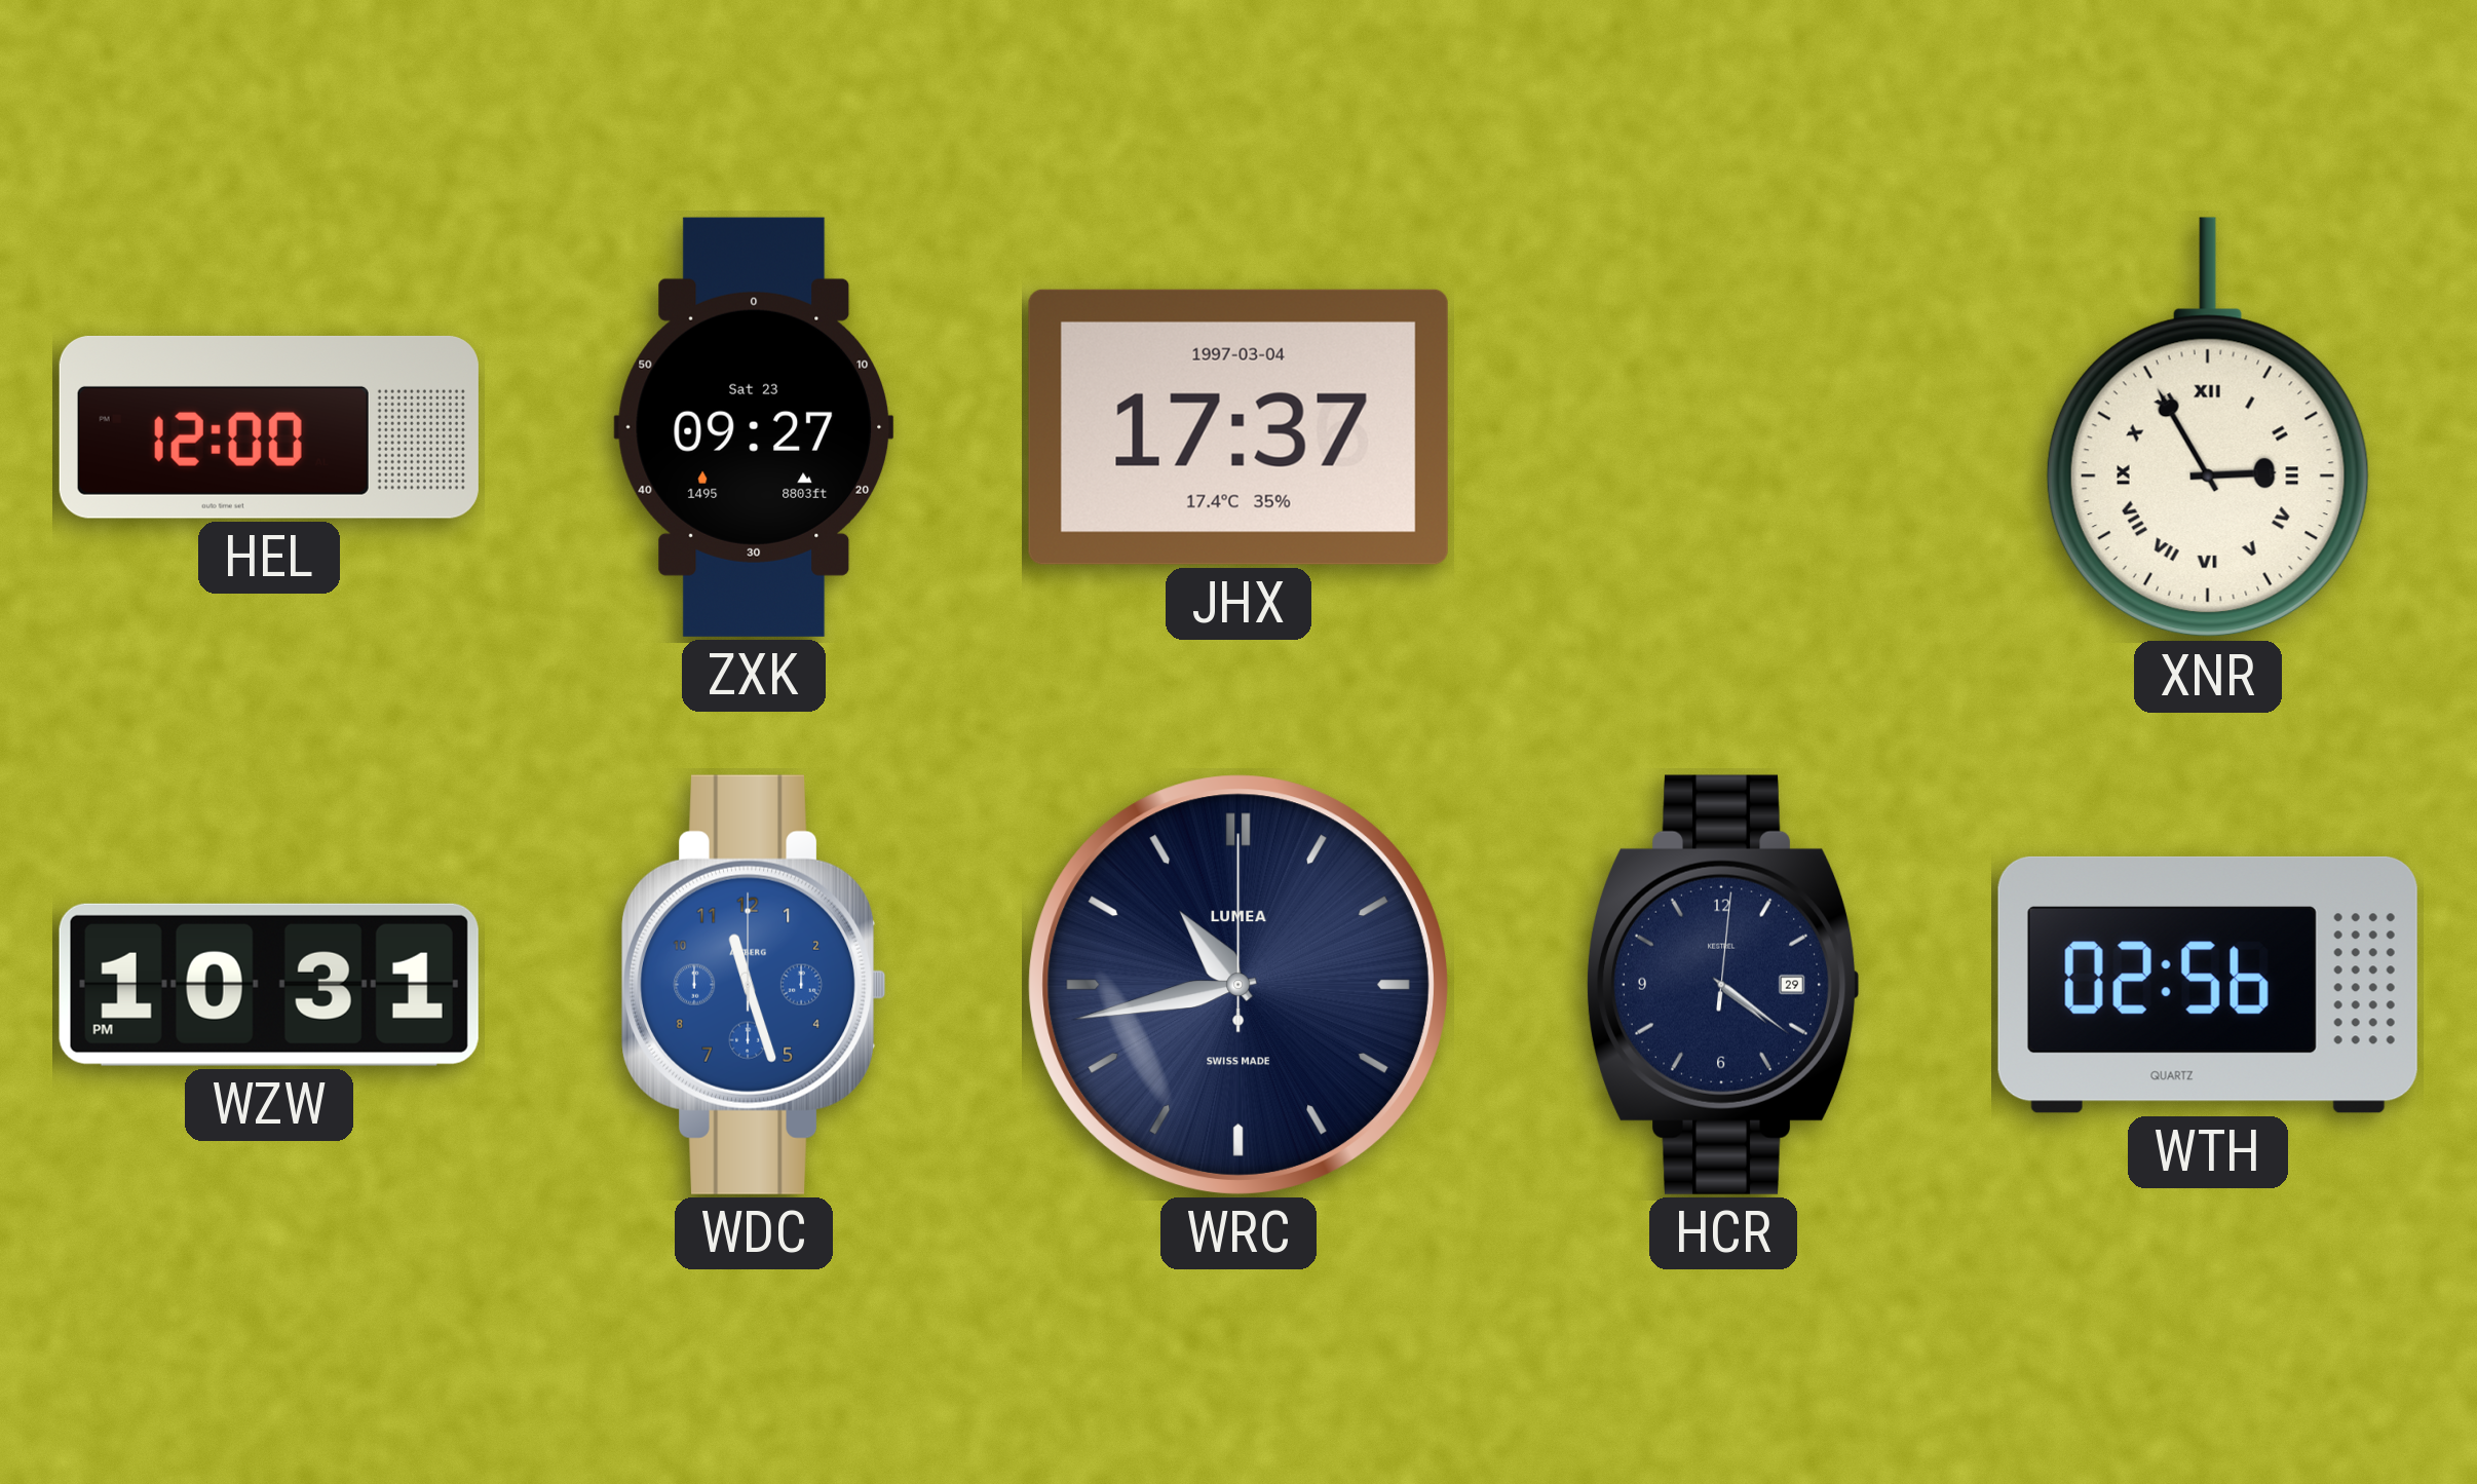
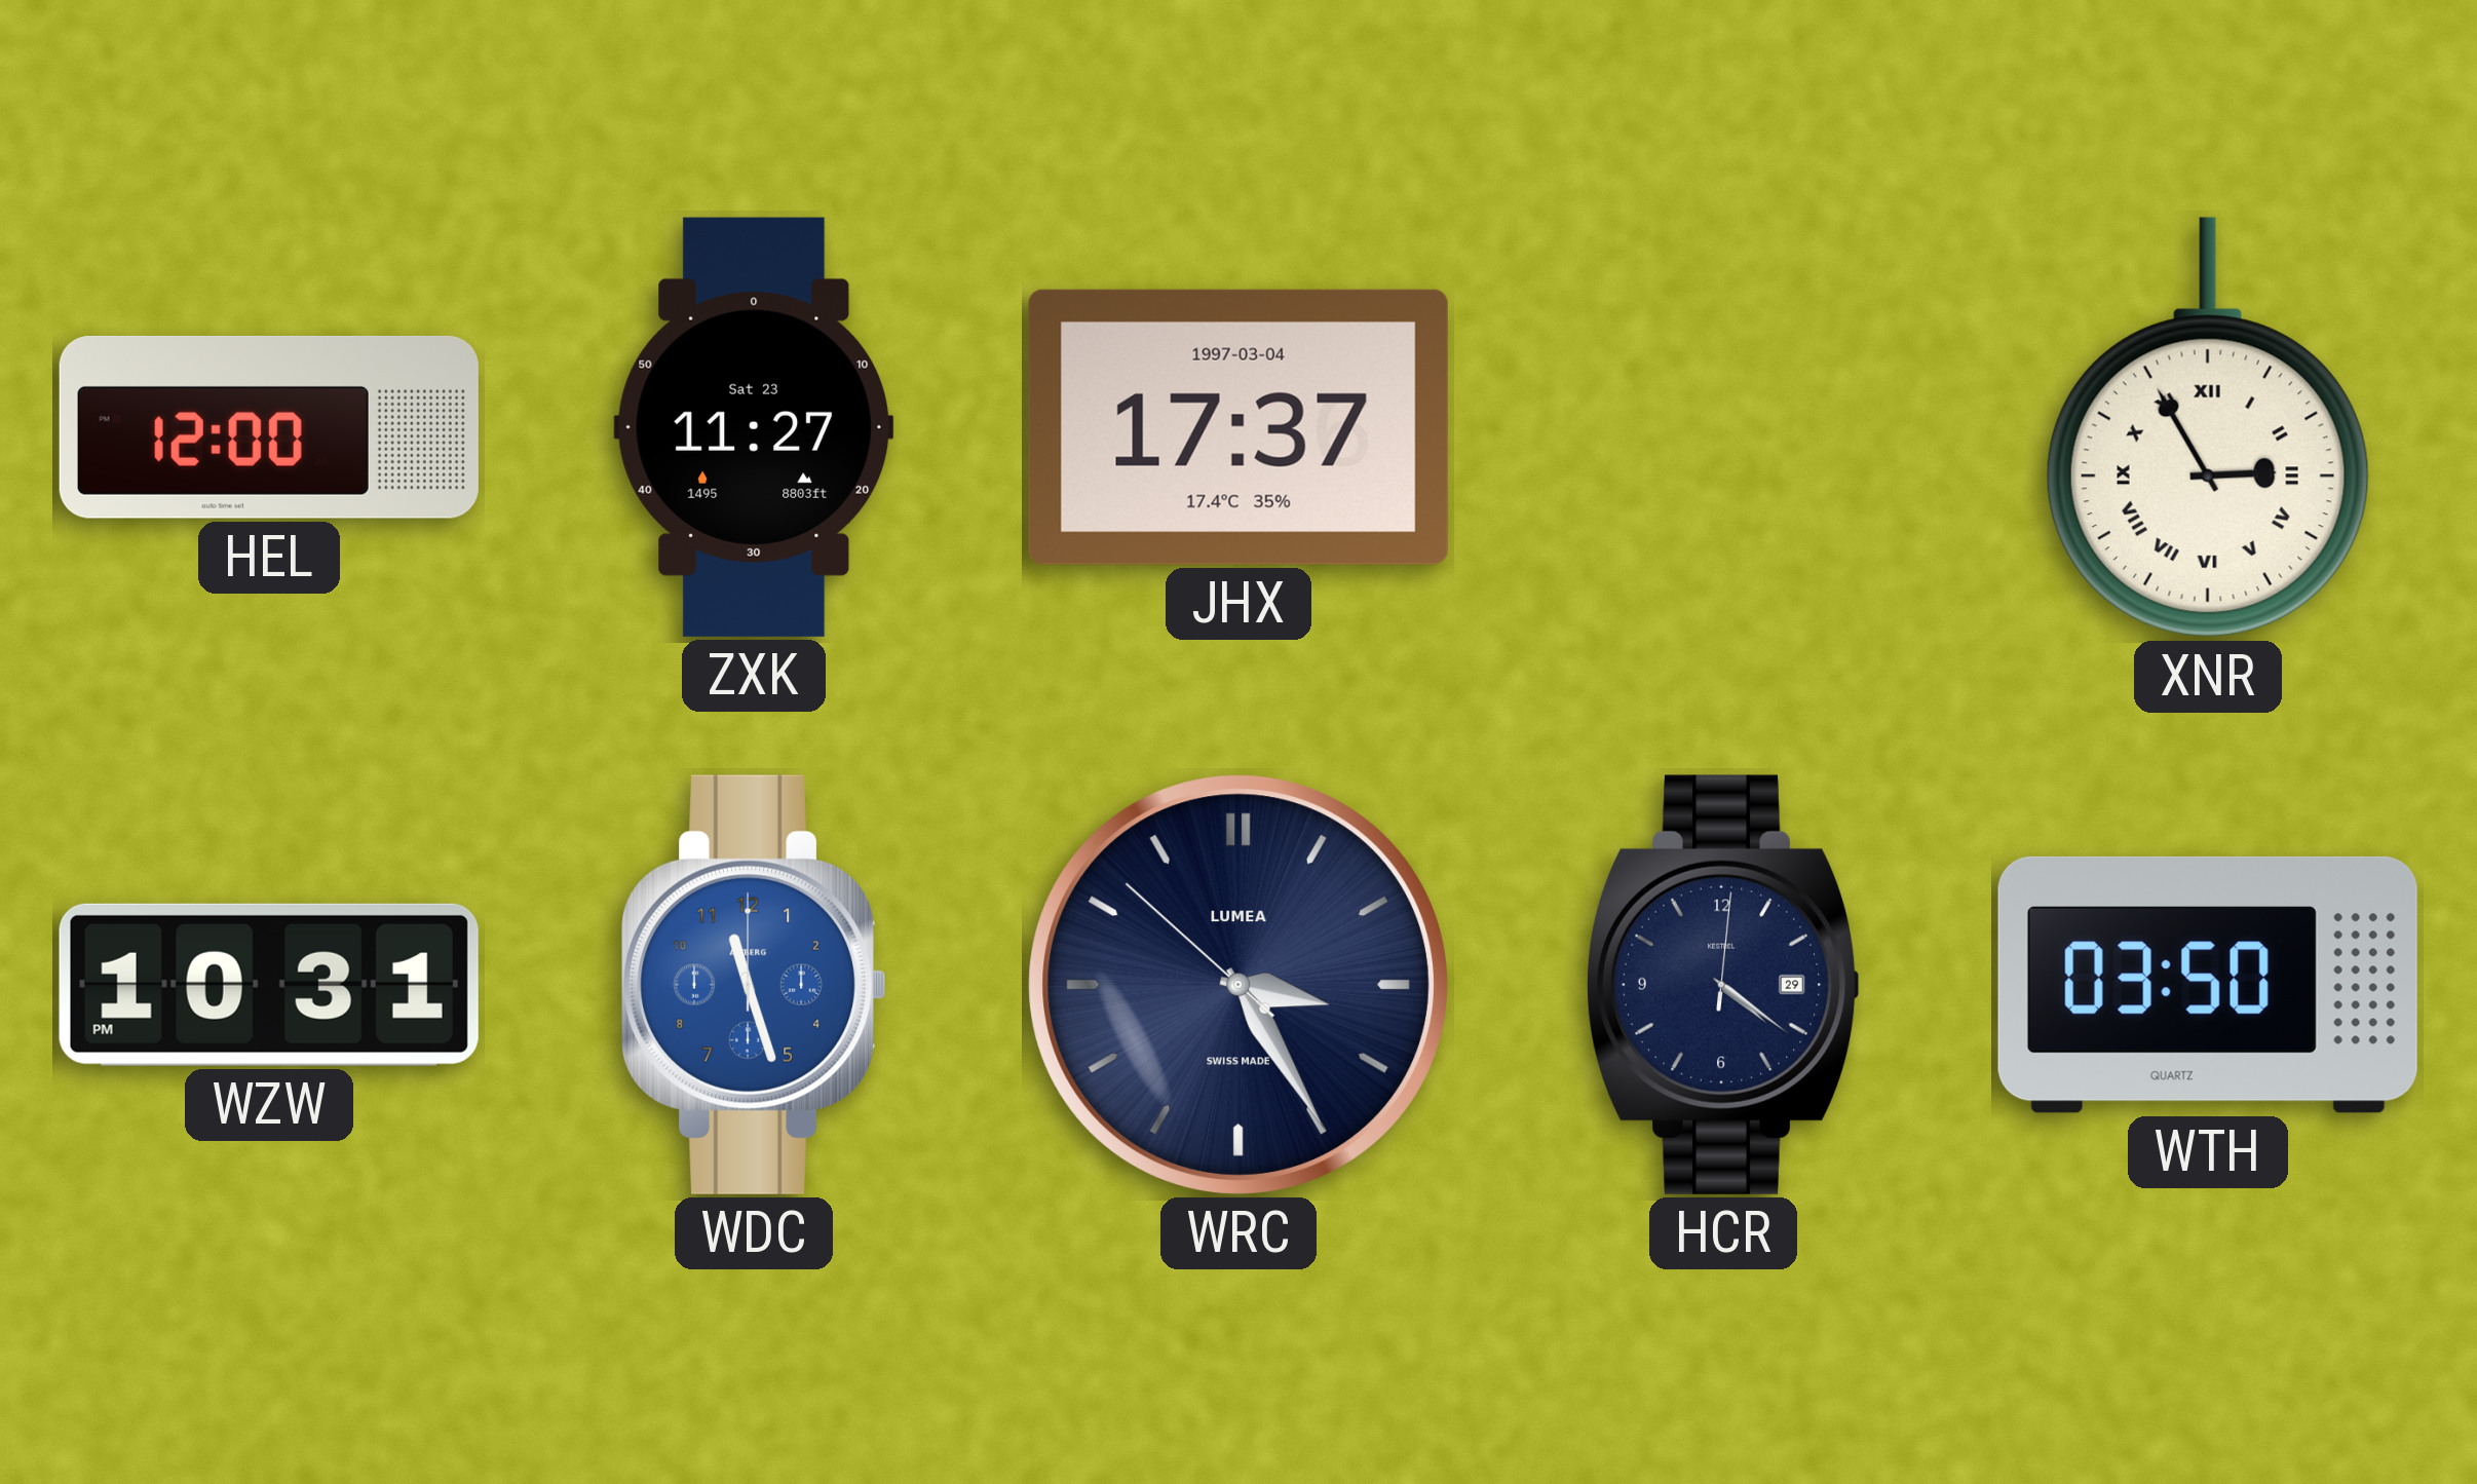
ZXK: 09:27 -> 11:27
WRC: 10:43 -> 3:24
WTH: 02:56 -> 03:50
